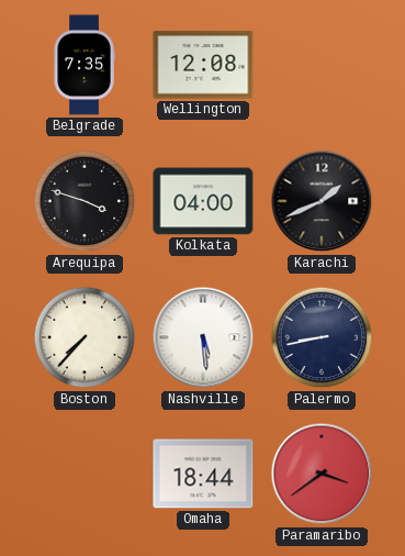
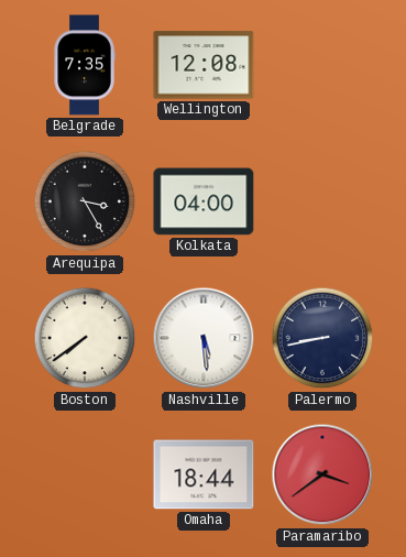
Arequipa: 3:48 -> 3:25
Karachi: 1:41 -> none
Boston: 7:37 -> 7:39
